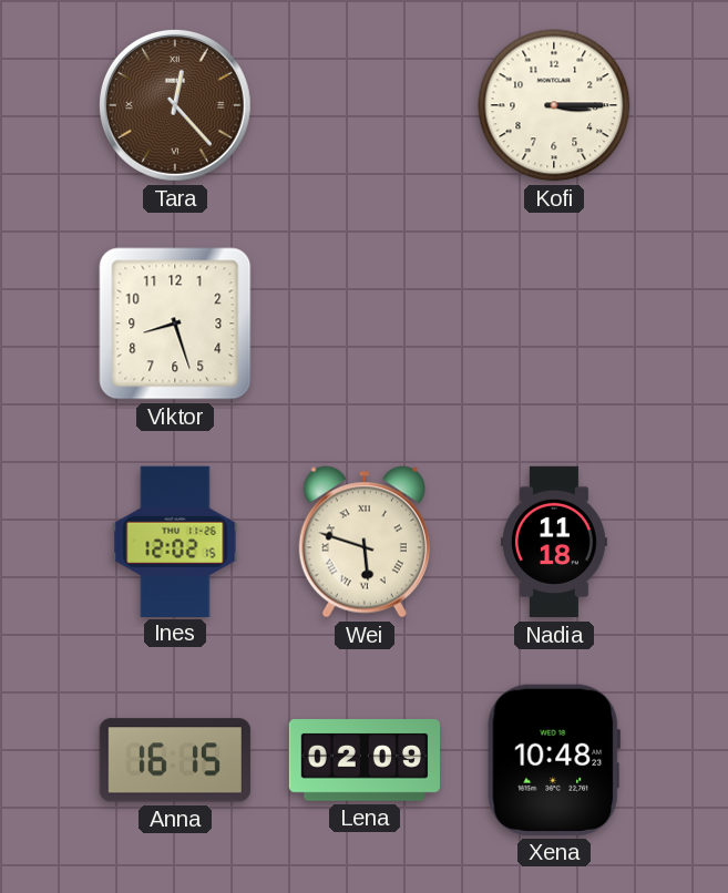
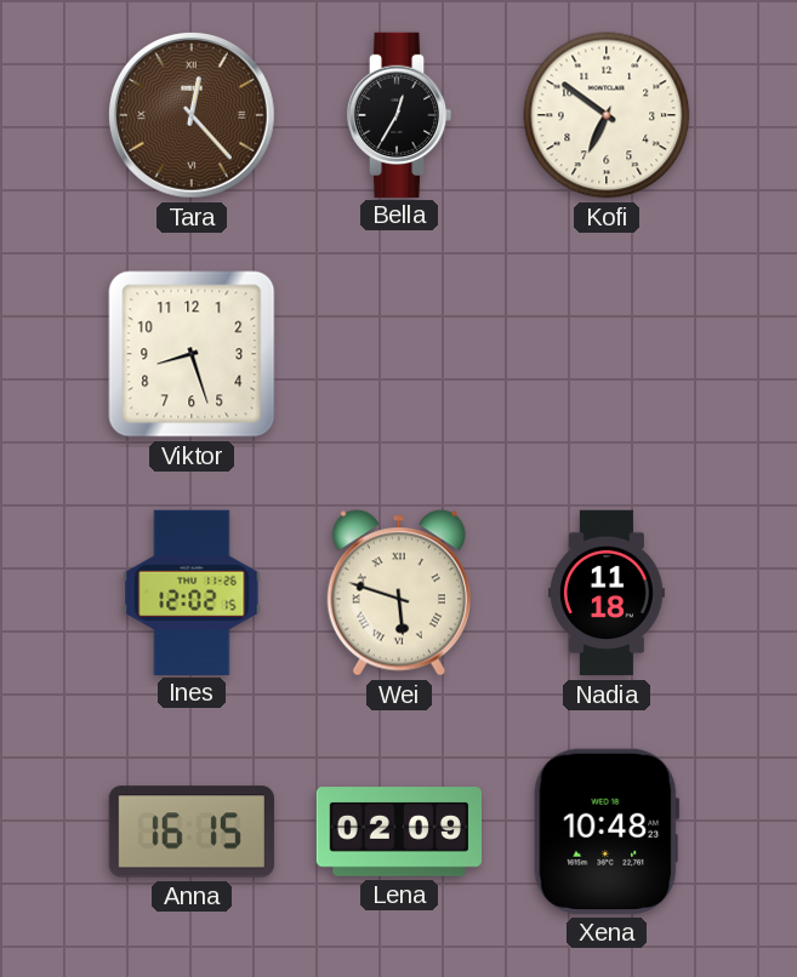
Bella: none -> 12:35
Kofi: 3:15 -> 6:51
